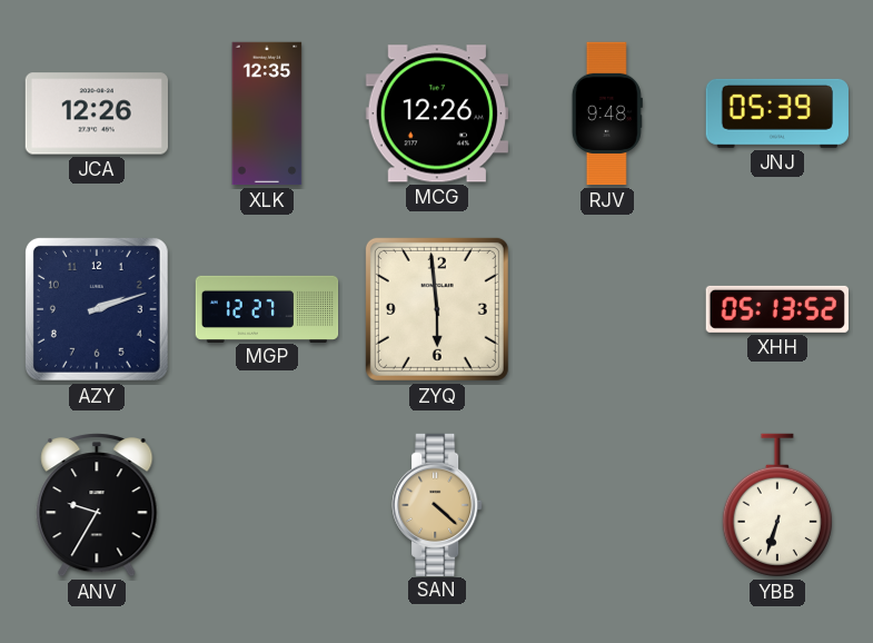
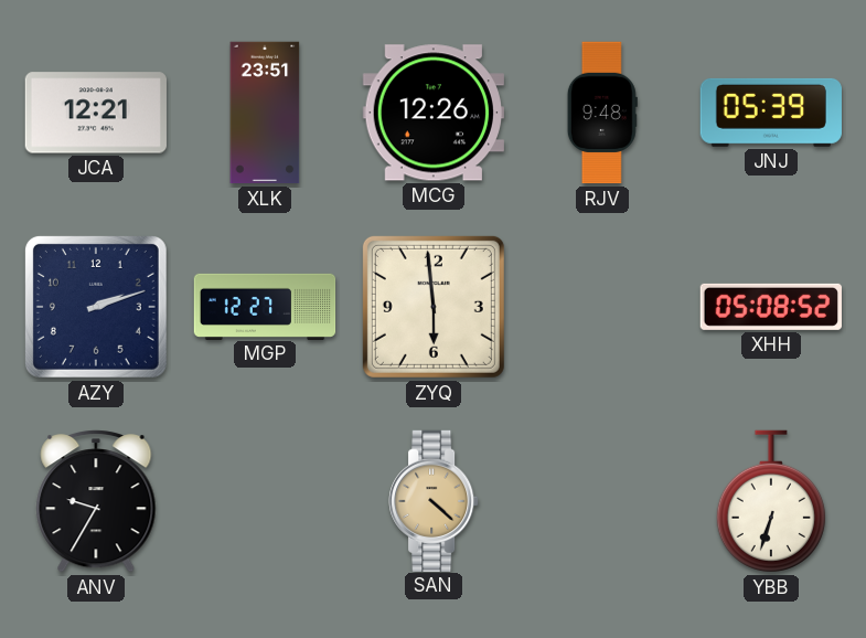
JCA: 12:26 -> 12:21
XLK: 12:35 -> 23:51
XHH: 05:13 -> 05:08
